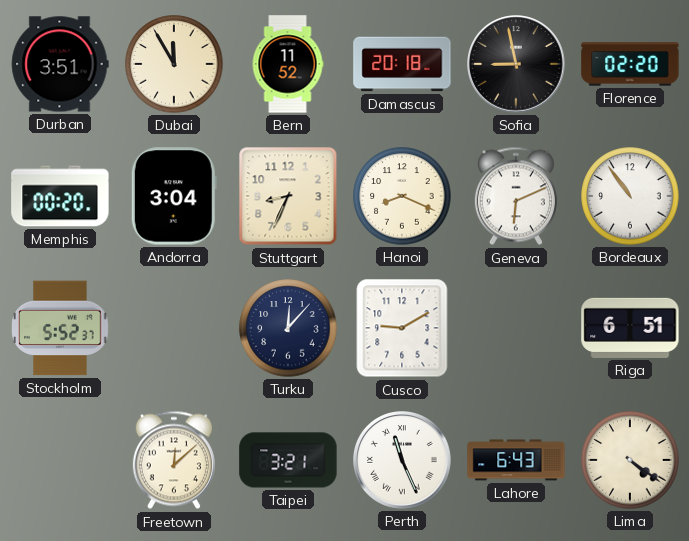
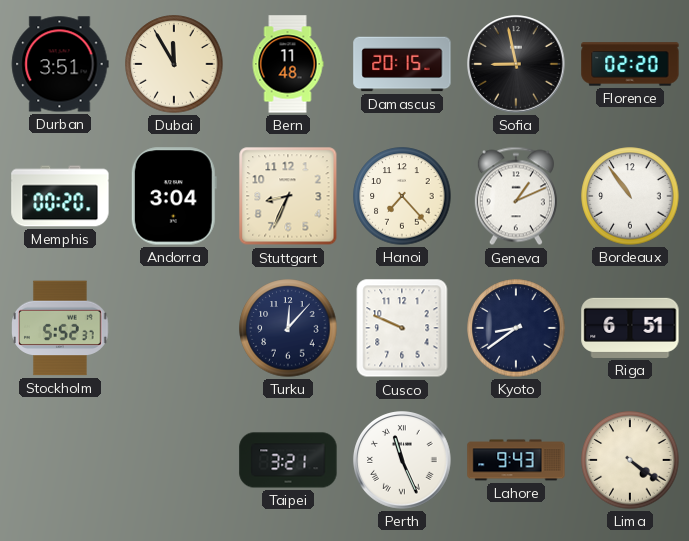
Bern: 11:52 -> 11:48
Damascus: 20:18 -> 20:15
Hanoi: 8:19 -> 7:23
Geneva: 6:11 -> 1:11
Cusco: 9:10 -> 9:49
Kyoto: none -> 8:39
Freetown: 12:08 -> none
Lahore: 6:43 -> 9:43
